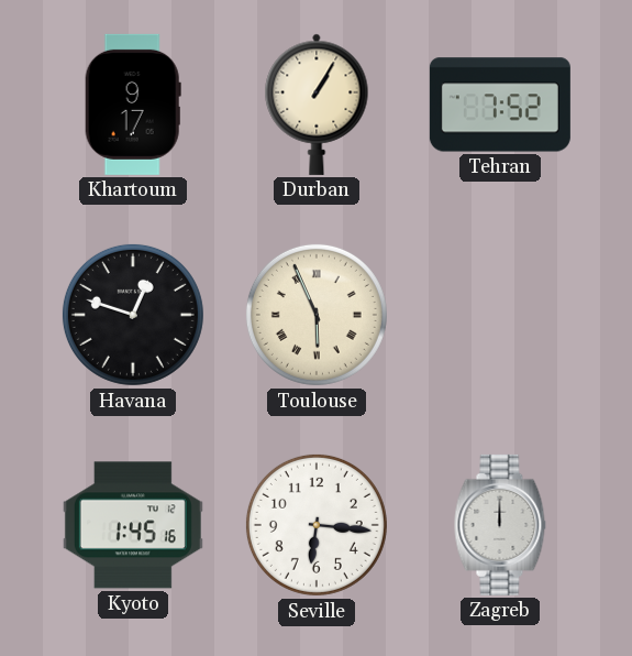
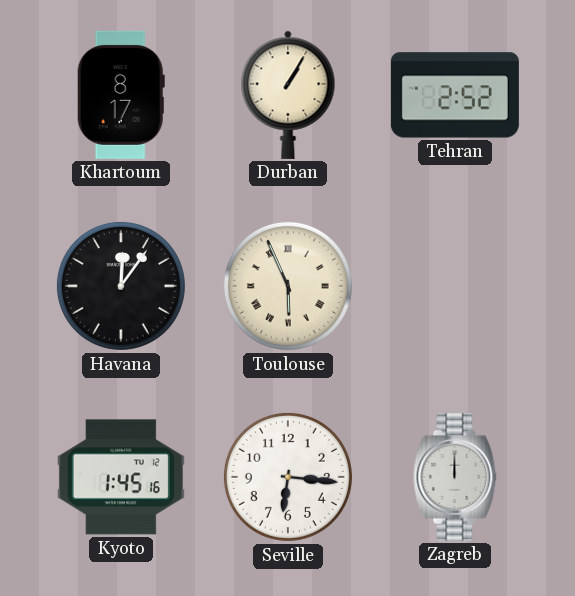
Khartoum: 9:17 -> 8:17
Tehran: 7:52 -> 2:52
Havana: 12:48 -> 12:06
